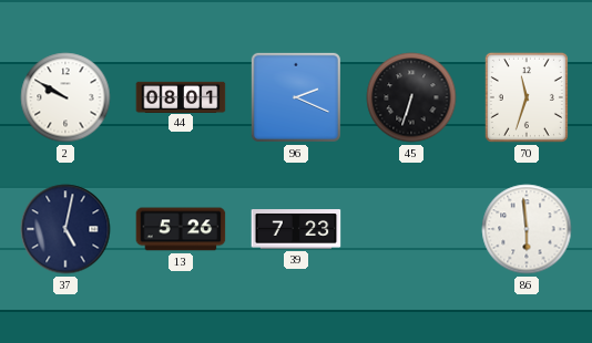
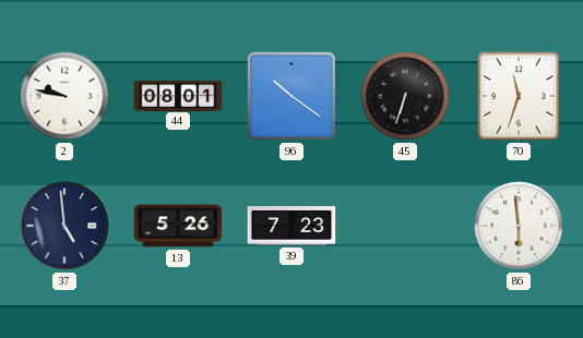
2: 9:50 -> 9:47
96: 2:19 -> 10:21
37: 5:02 -> 4:59
